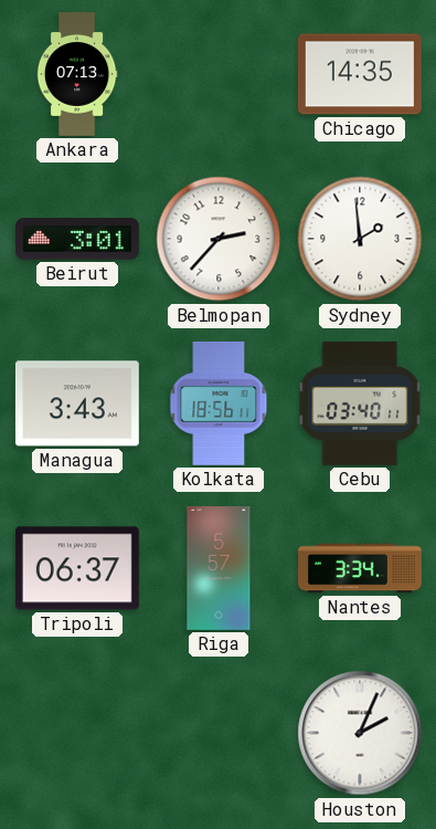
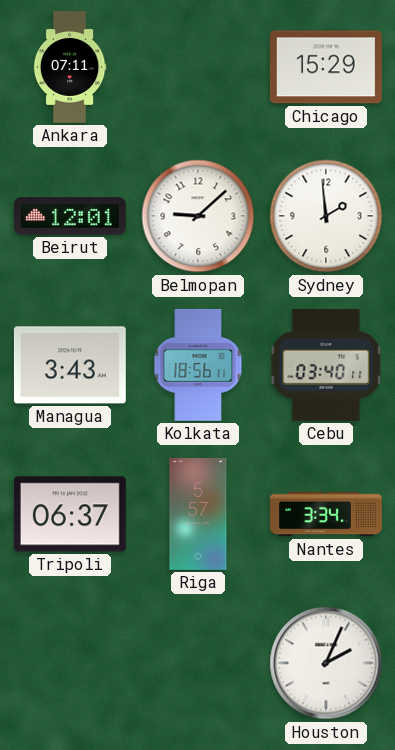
Ankara: 07:13 -> 07:11
Chicago: 14:35 -> 15:29
Beirut: 3:01 -> 12:01
Belmopan: 2:37 -> 9:08
